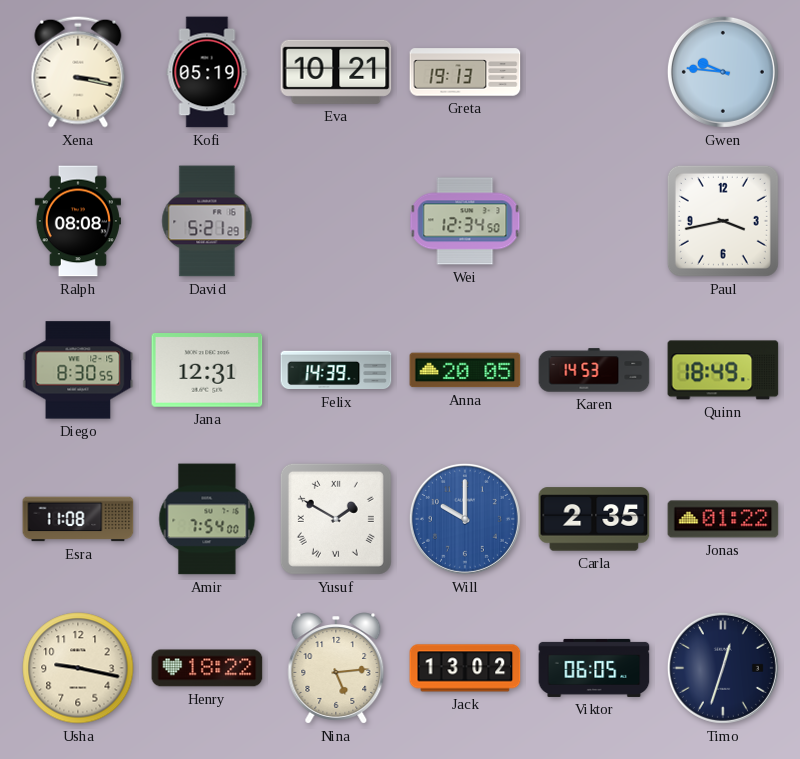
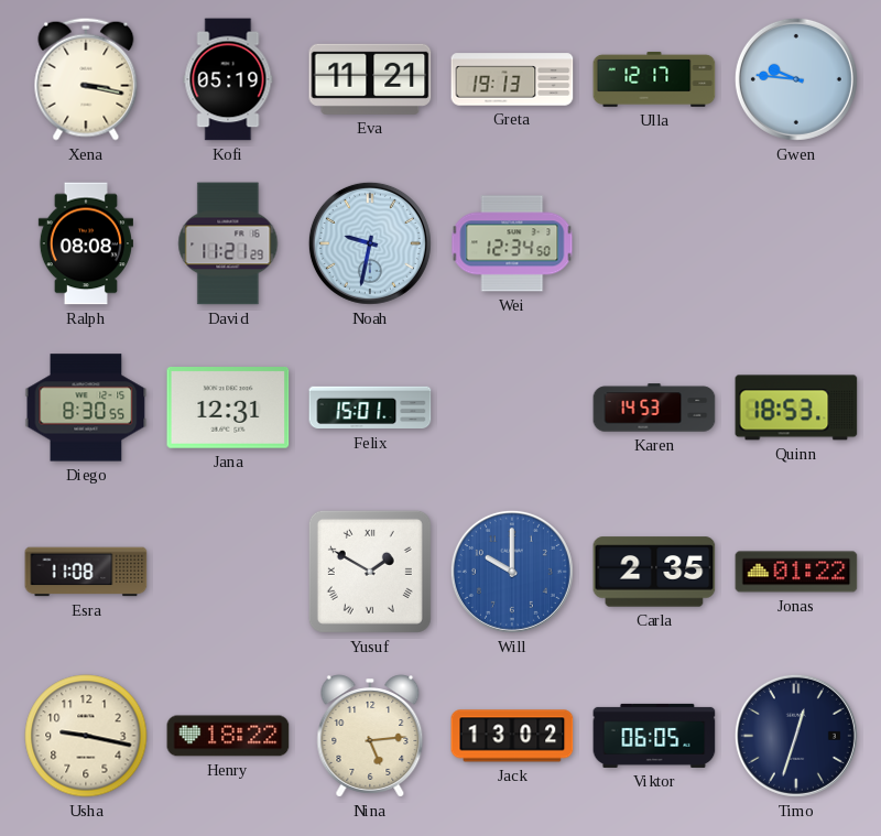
Eva: 10:21 -> 11:21
Ulla: none -> 12:17
David: 5:21 -> 11:21
Noah: none -> 9:32
Paul: 3:43 -> none
Felix: 14:39 -> 15:01
Anna: 20:05 -> none
Quinn: 18:49 -> 18:53
Amir: 7:54 -> none
